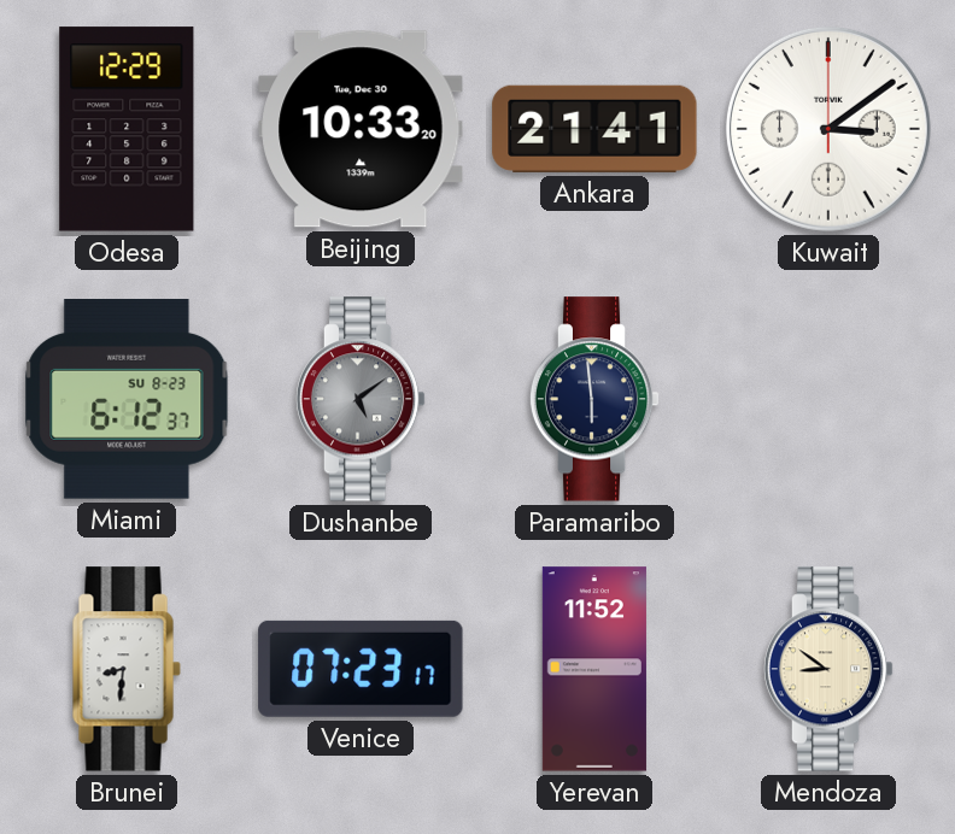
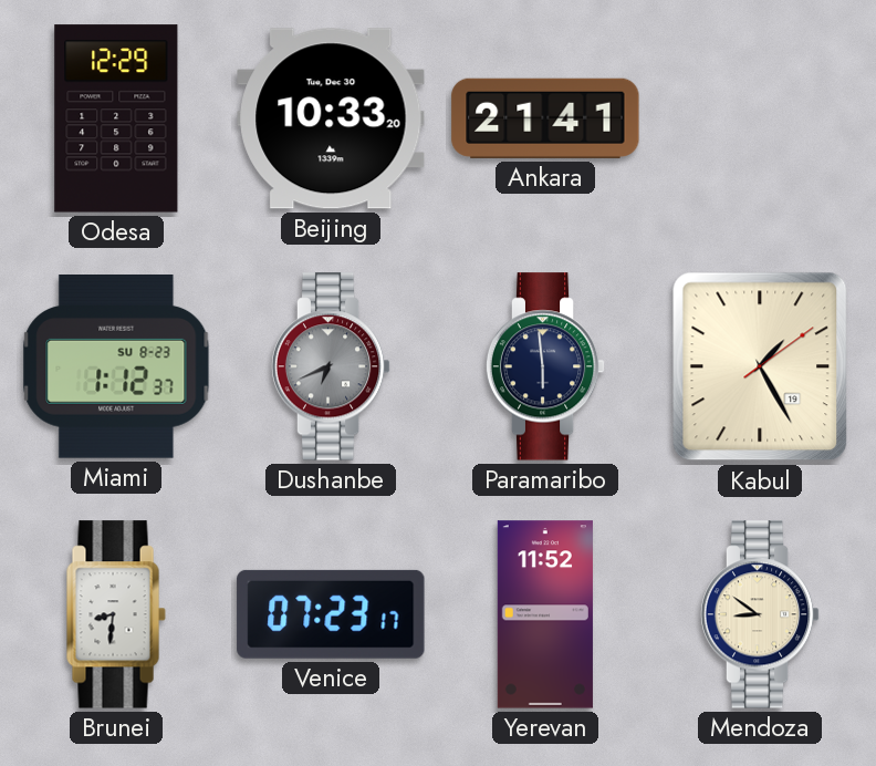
Kuwait: 3:09 -> none
Miami: 6:12 -> 1:12
Dushanbe: 5:09 -> 6:41
Kabul: none -> 1:25
